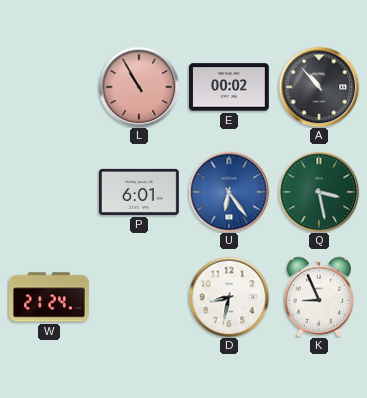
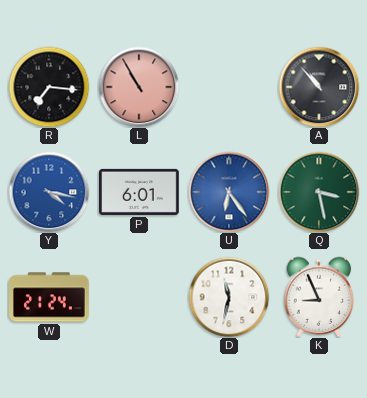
R: none -> 7:16
E: 00:02 -> none
Y: none -> 4:17
D: 8:32 -> 11:32
